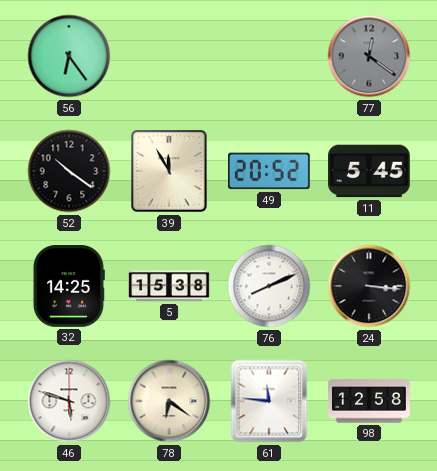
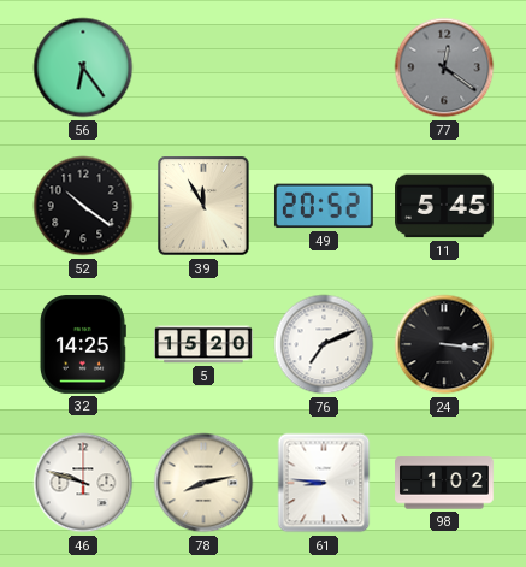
5: 15:38 -> 15:20
76: 8:11 -> 7:11
46: 5:48 -> 9:48
78: 6:21 -> 8:13
61: 11:46 -> 8:46
98: 12:58 -> 1:02
